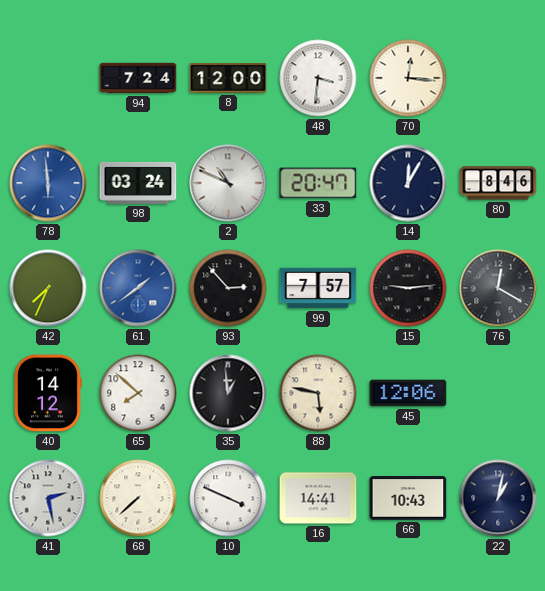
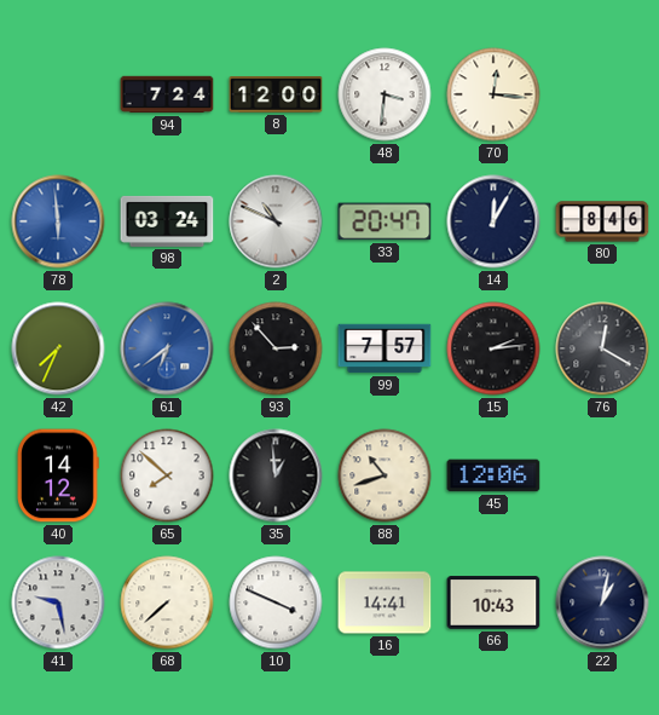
61: 1:39 -> 6:39
15: 9:14 -> 2:14
88: 5:47 -> 10:42
41: 2:28 -> 9:28
